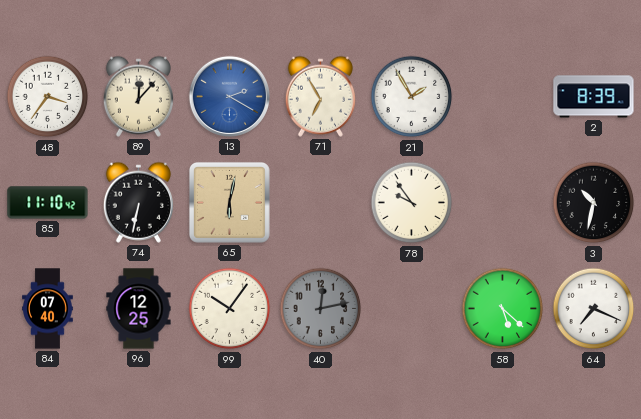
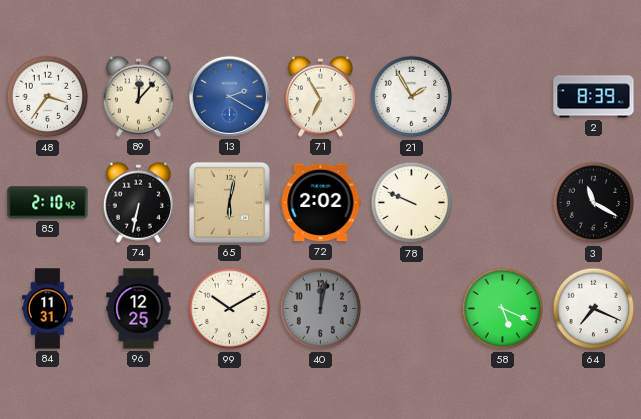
85: 11:10 -> 2:10
72: none -> 2:02
78: 9:54 -> 9:49
3: 10:32 -> 11:20
84: 07:40 -> 11:31
99: 10:06 -> 10:10
40: 12:13 -> 12:02
58: 5:22 -> 5:19
